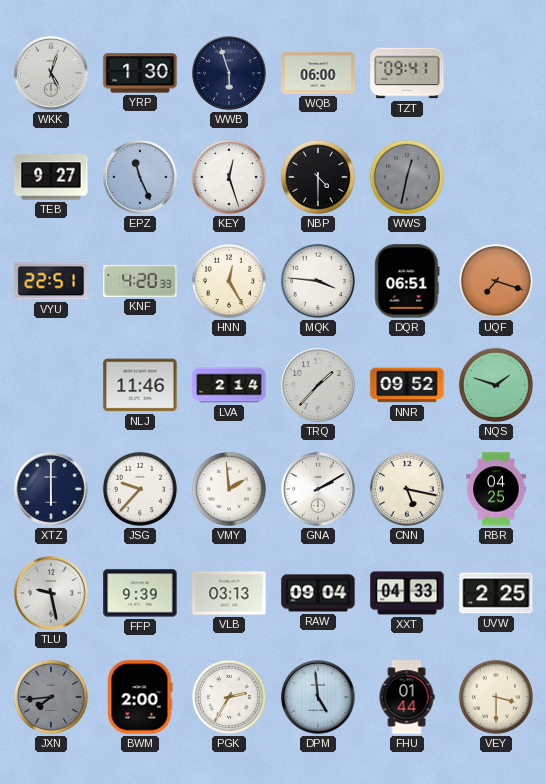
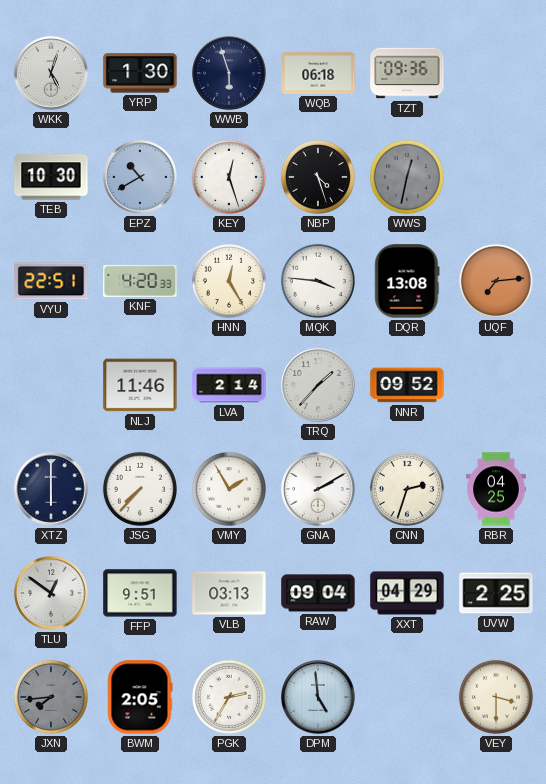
WQB: 06:00 -> 06:18
TZT: 09:41 -> 09:36
TEB: 9:27 -> 10:30
EPZ: 11:26 -> 10:40
NBP: 4:30 -> 4:27
DQR: 06:51 -> 13:08
UQF: 7:18 -> 7:14
NQS: 1:48 -> none
JSG: 9:37 -> 7:37
VMY: 1:59 -> 1:55
CNN: 5:17 -> 2:33
TLU: 9:28 -> 12:51
FFP: 9:39 -> 9:51
XXT: 04:33 -> 04:29
BWM: 2:00 -> 2:05
FHU: 01:44 -> none
